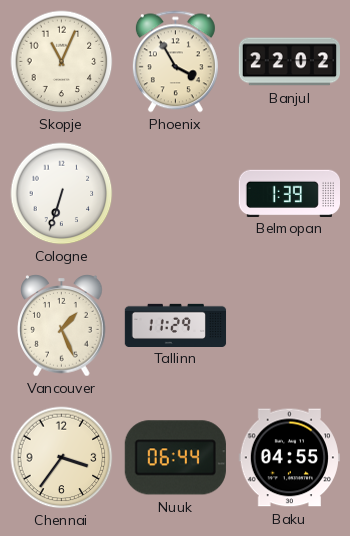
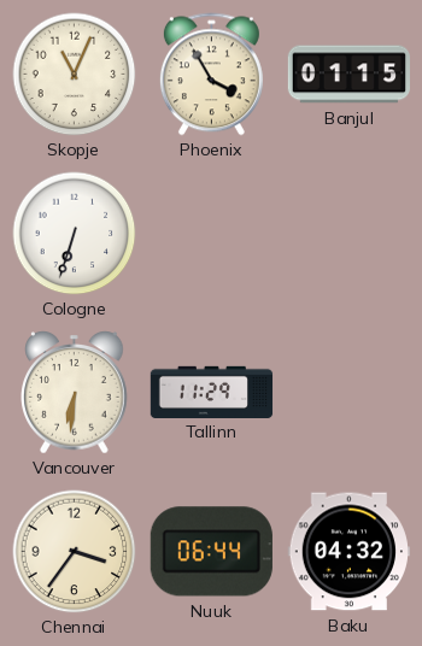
Banjul: 22:02 -> 01:15
Belmopan: 1:39 -> none
Vancouver: 1:26 -> 6:31
Baku: 04:55 -> 04:32
